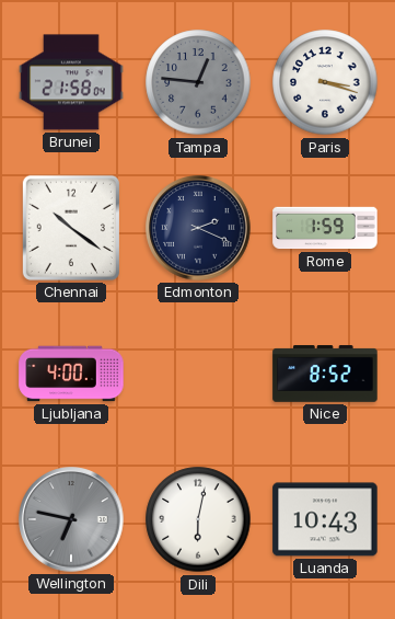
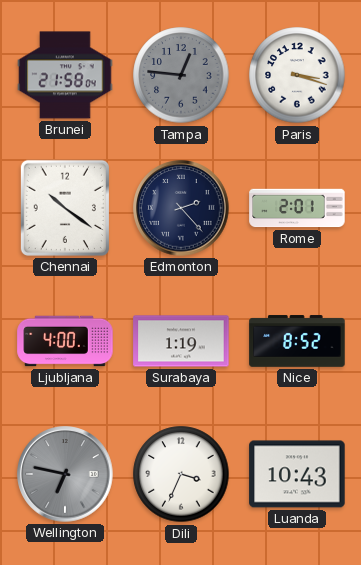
Edmonton: 2:19 -> 2:23
Rome: 1:59 -> 2:01
Surabaya: none -> 1:19
Dili: 6:02 -> 3:34
